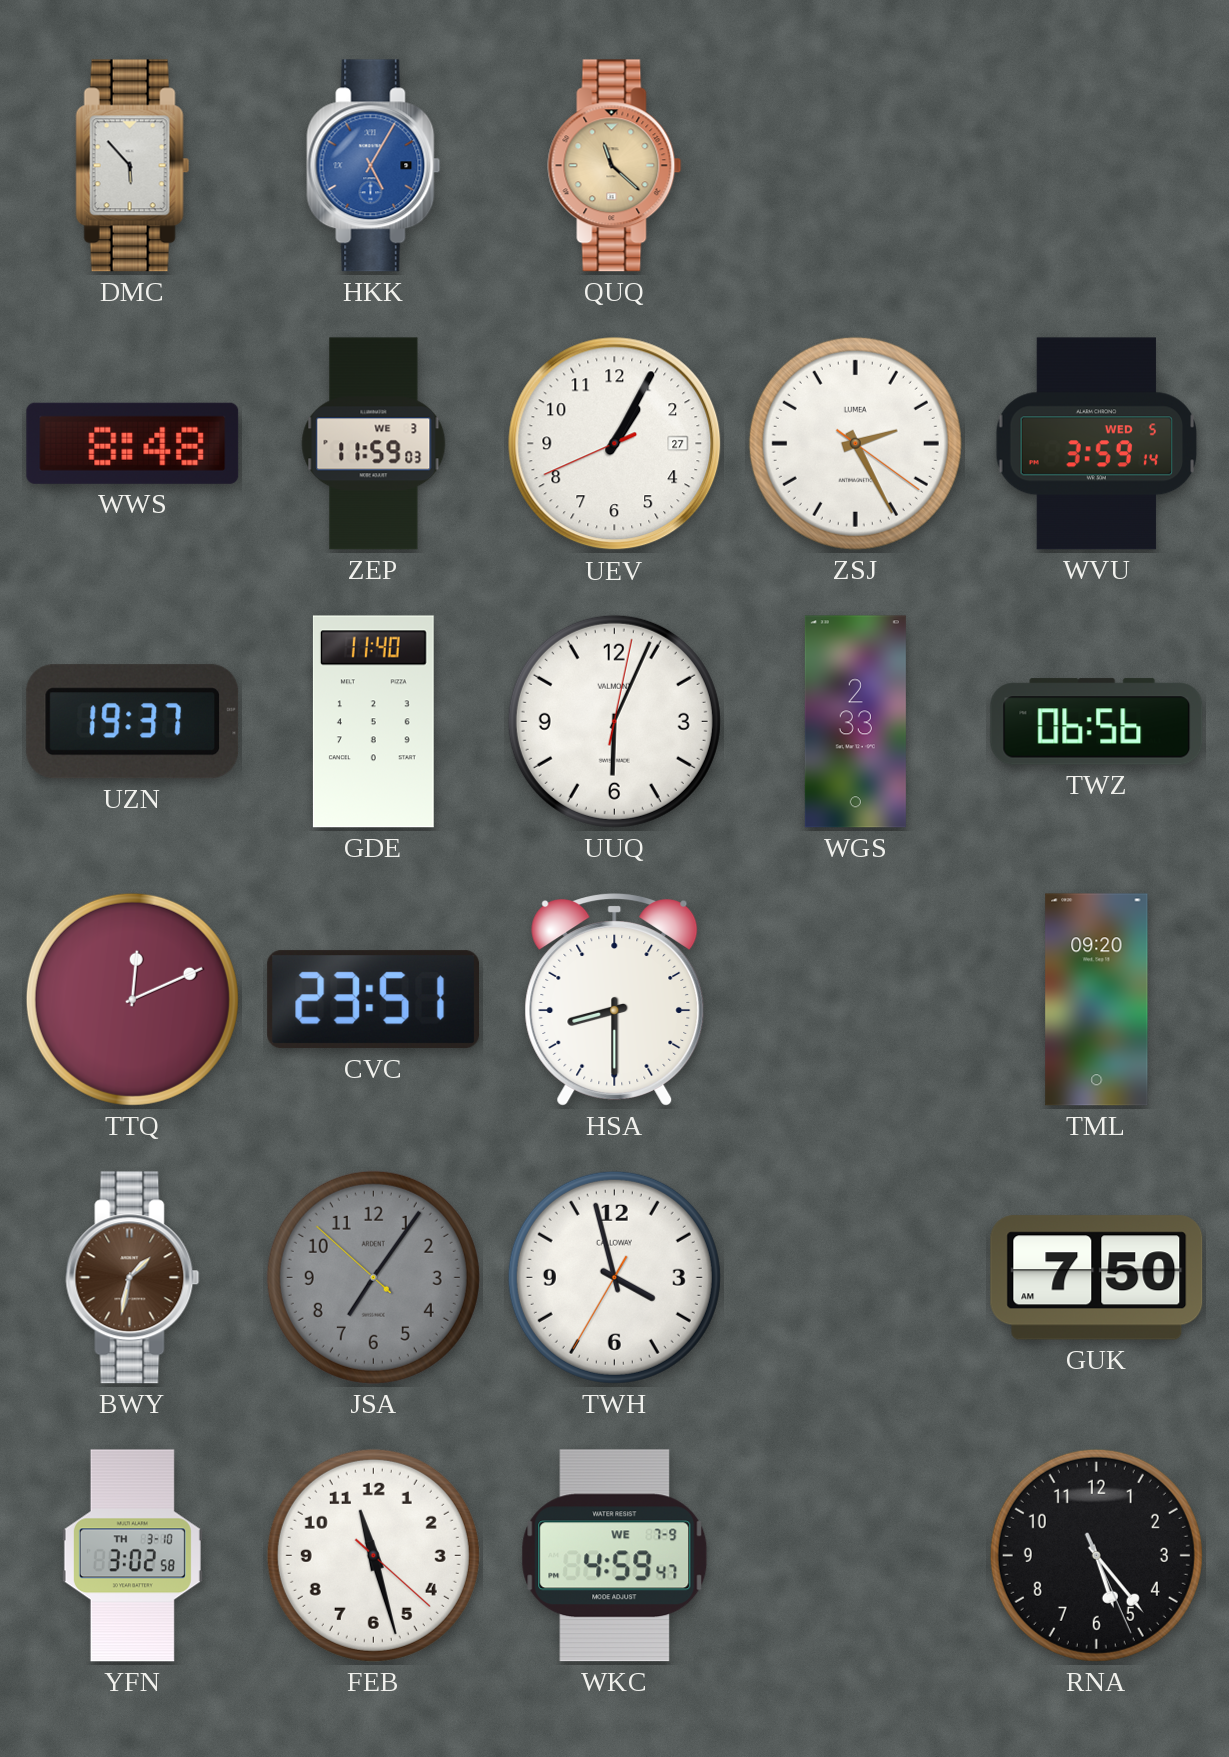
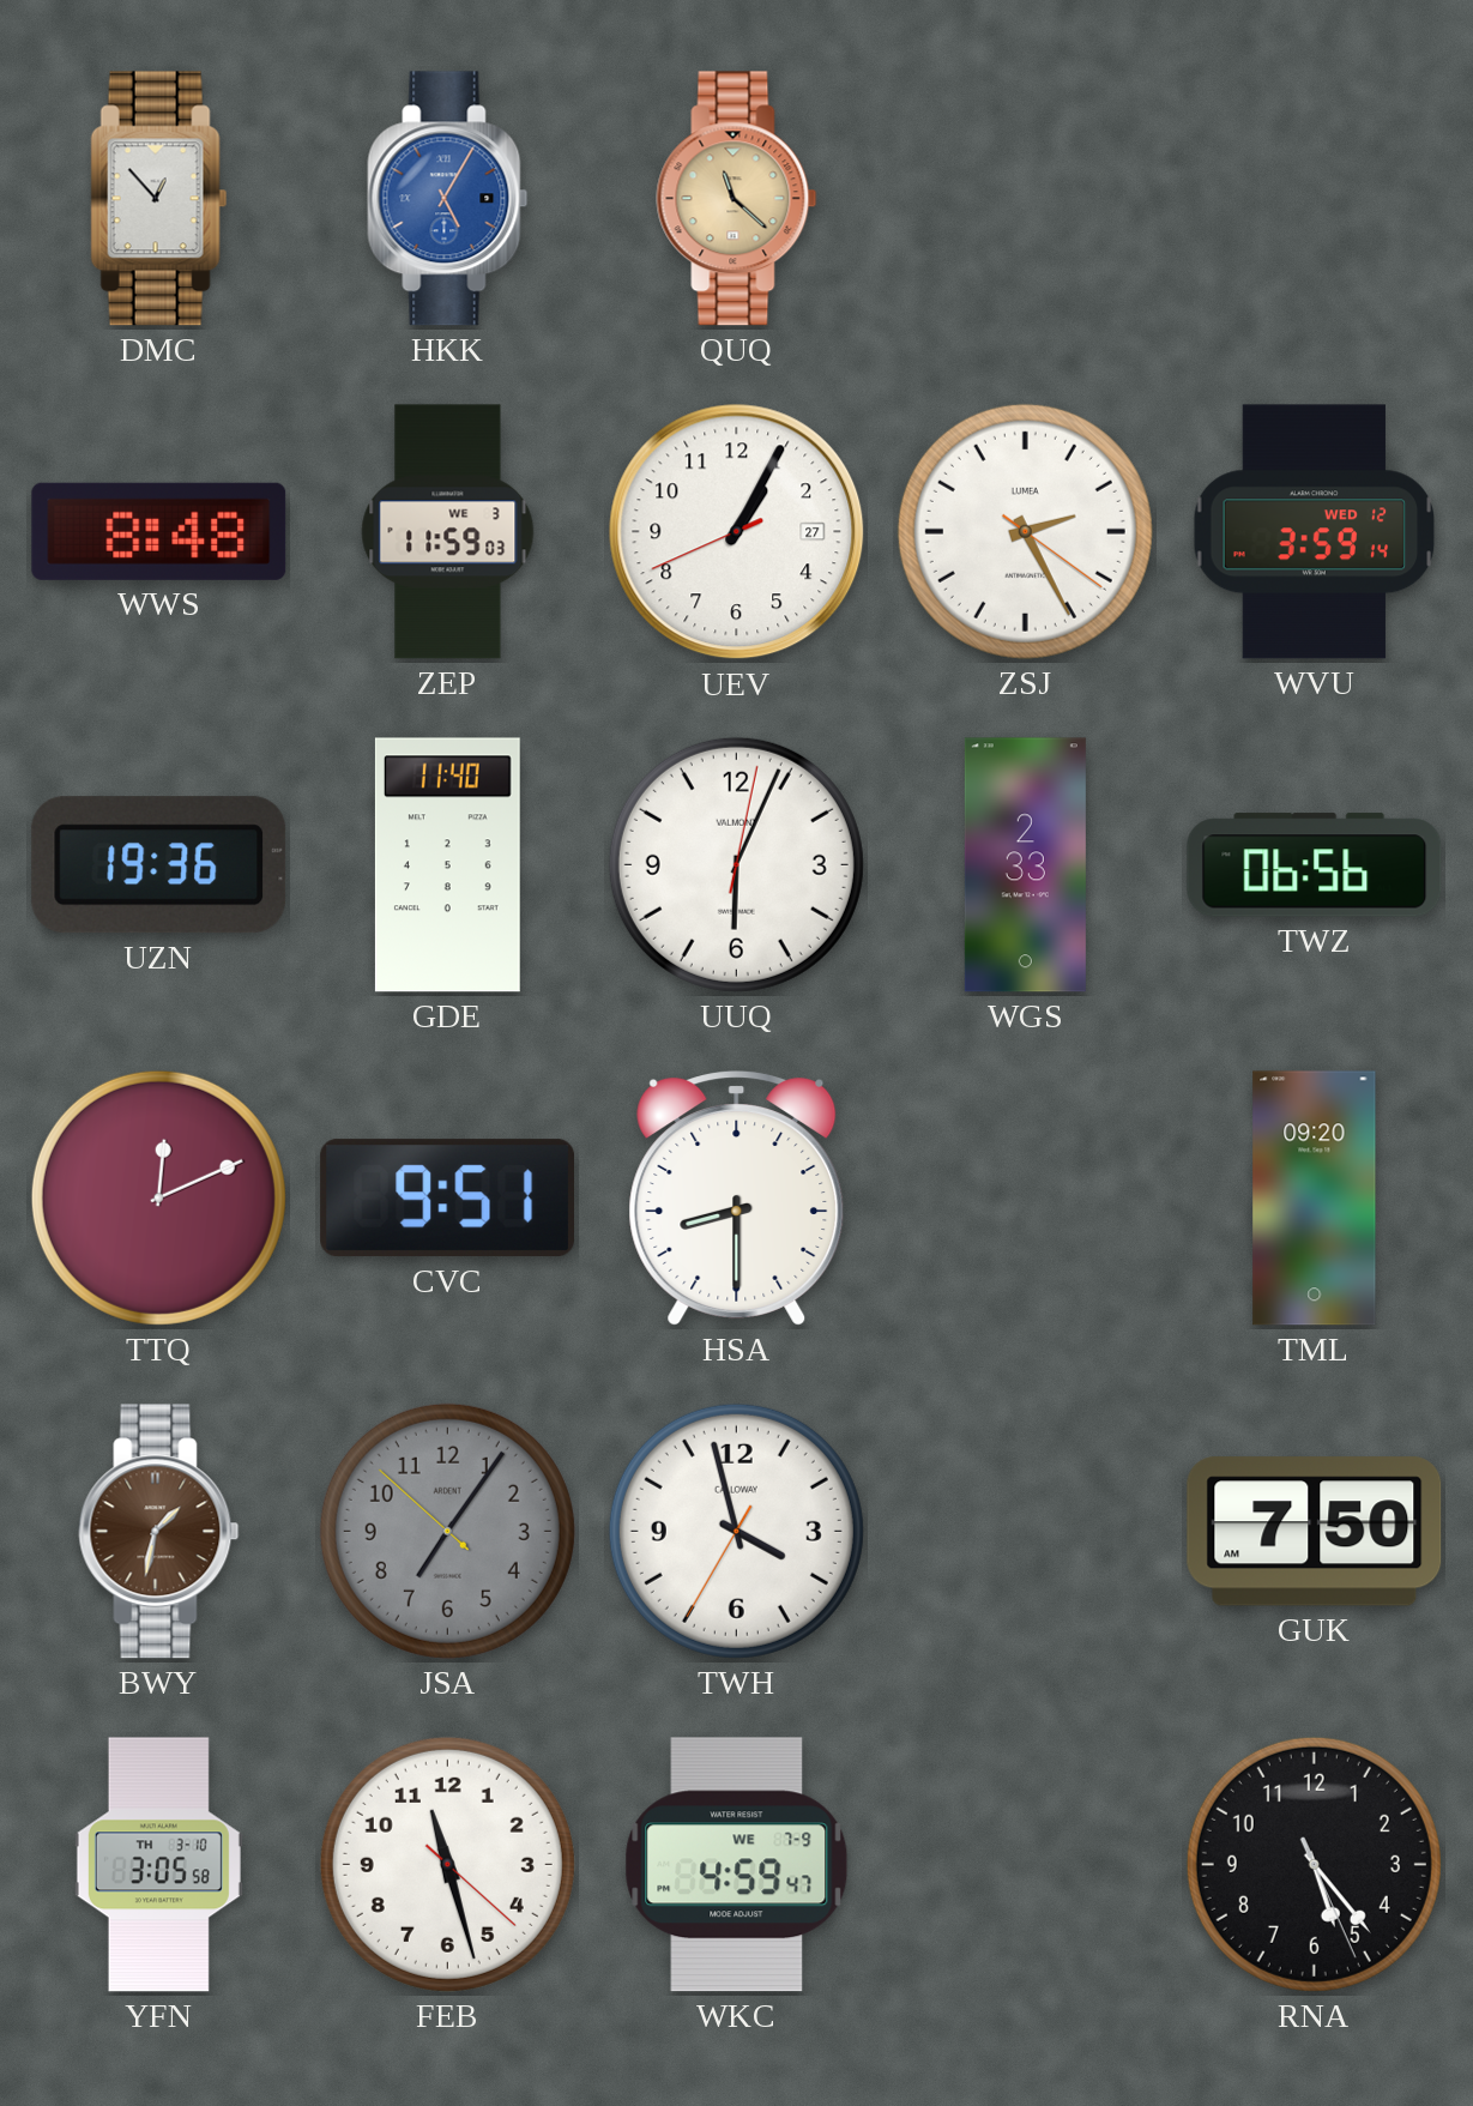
DMC: 5:53 -> 12:53
WVU date: WED 5 -> WED 12
UZN: 19:37 -> 19:36
CVC: 23:51 -> 9:51
YFN: 3:02 -> 3:05
